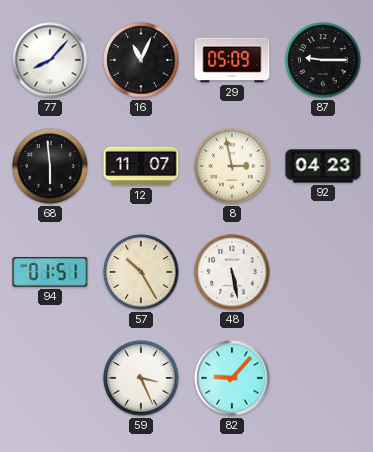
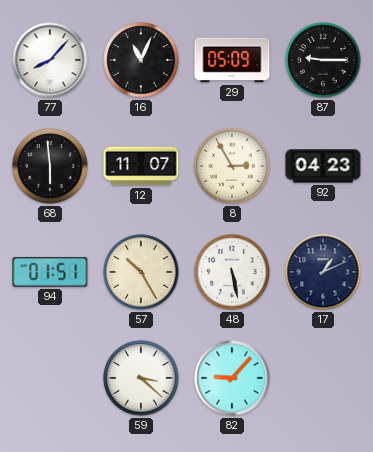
8: 2:58 -> 2:55
17: none -> 1:11
59: 3:26 -> 3:22
